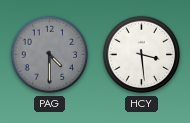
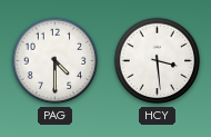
PAG dial: grey -> white
